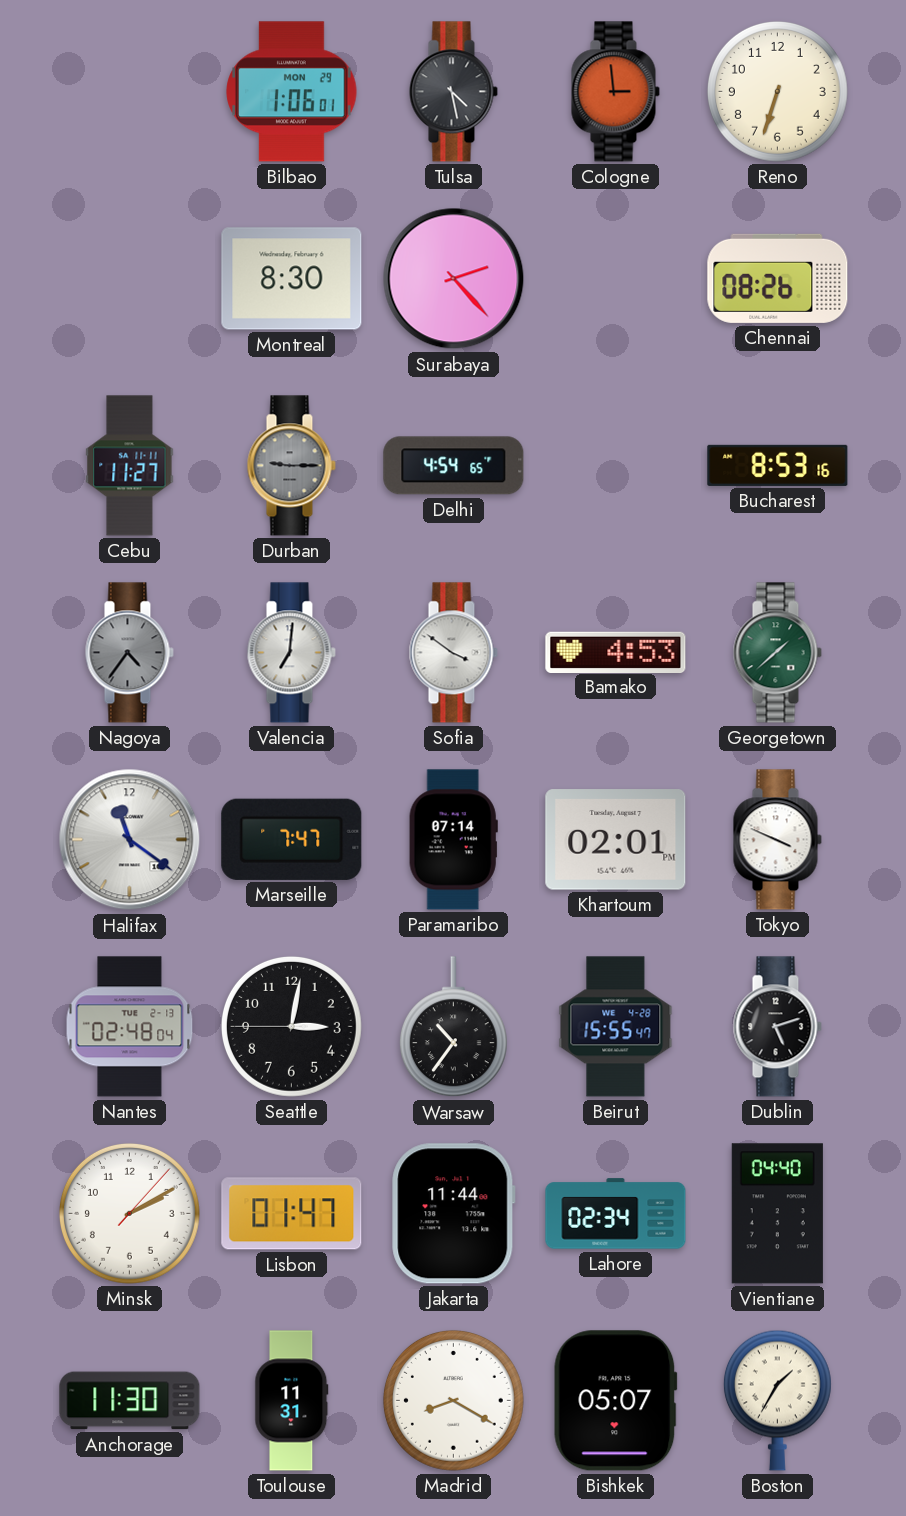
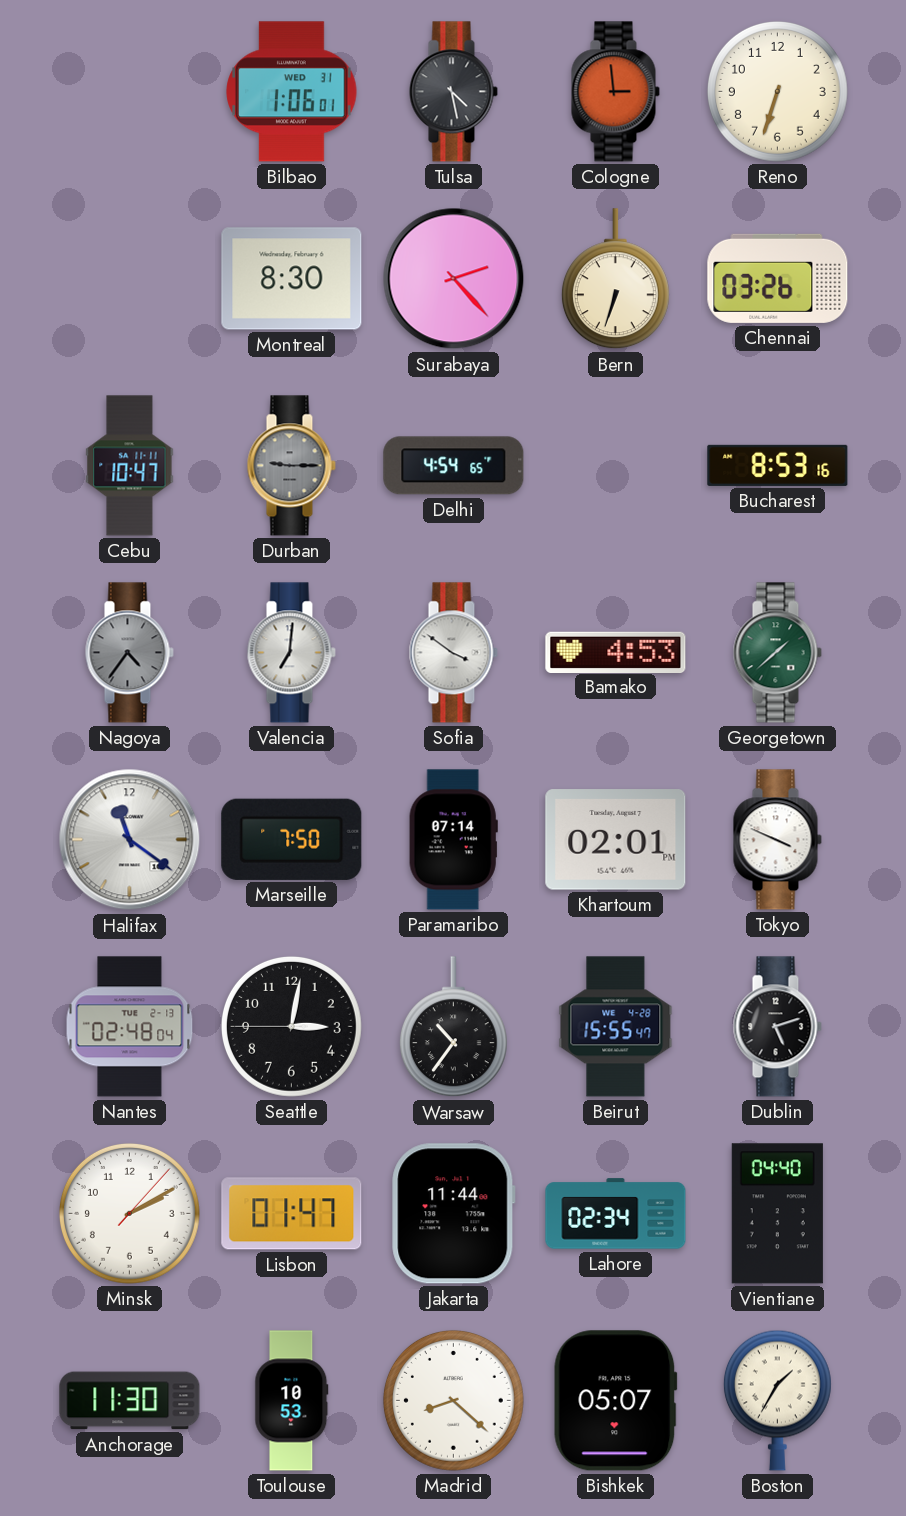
Bilbao date: MON 29 -> WED 31
Bern: none -> 6:33
Chennai: 08:26 -> 03:26
Cebu: 11:27 -> 10:47
Marseille: 7:47 -> 7:50
Toulouse: 11:31 -> 10:53
Madrid: 8:20 -> 8:22
